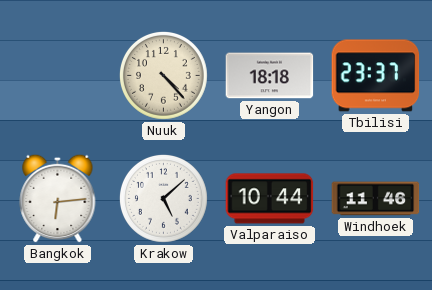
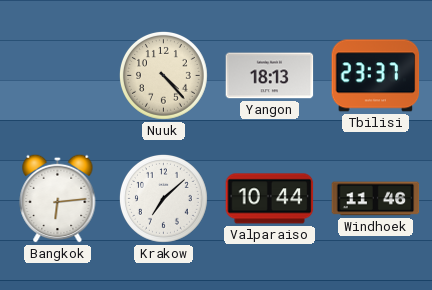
Yangon: 18:18 -> 18:13
Krakow: 5:08 -> 7:08
